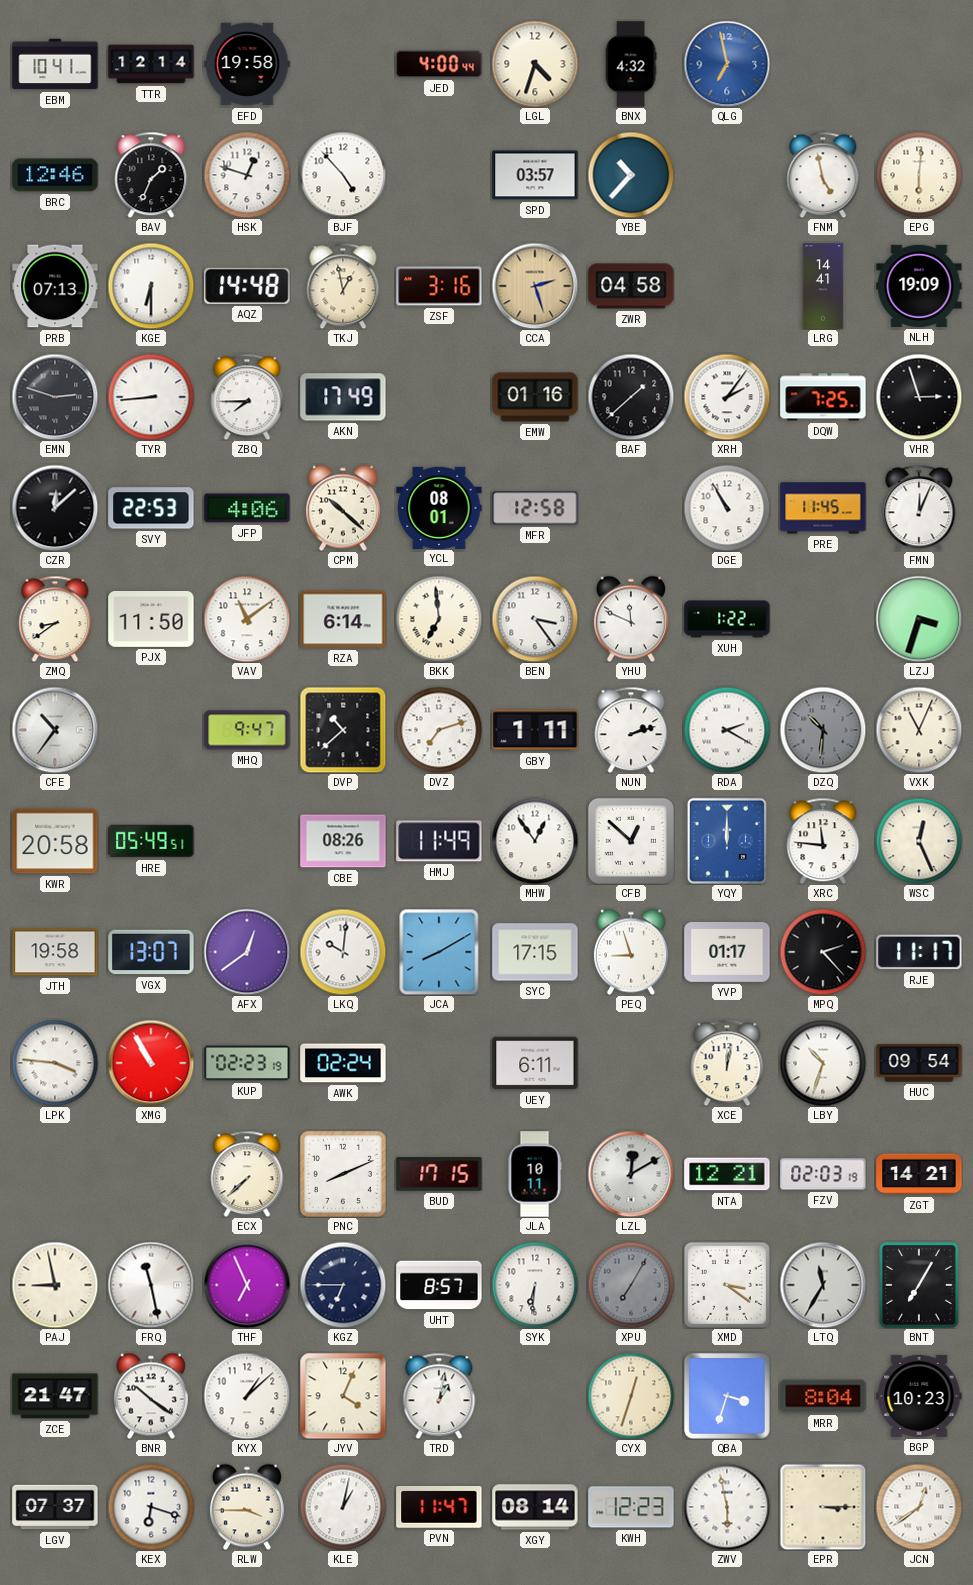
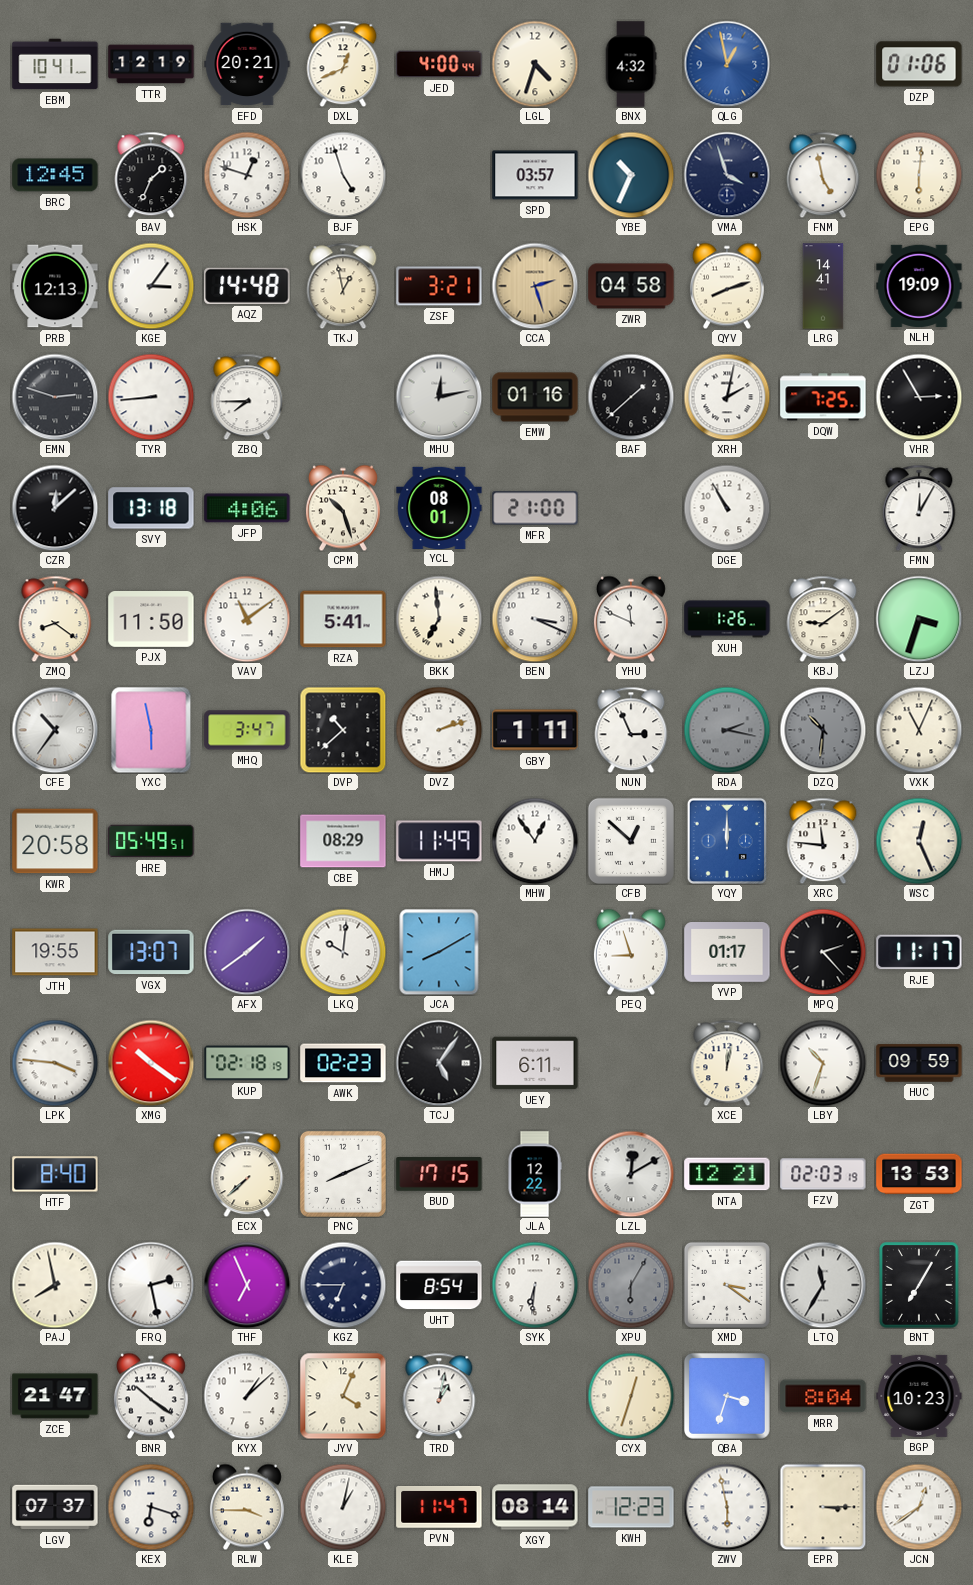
TTR: 12:14 -> 12:19
EFD: 19:58 -> 20:21
DXL: none -> 12:41
QLG: 6:58 -> 12:58
DZP: none -> 01:06
BRC: 12:46 -> 12:45
BJF: 4:53 -> 4:57
YBE: 10:37 -> 10:34
VMA: none -> 3:57
PRB: 07:13 -> 12:13
KGE: 6:30 -> 3:06
ZSF: 3:16 -> 3:21
QYV: none -> 8:12
AKN: 17:49 -> none
MHU: none -> 12:13
XRH: 2:06 -> 2:02
VHR: 2:57 -> 2:55
SVY: 22:53 -> 13:18
CPM: 10:22 -> 10:27
MFR: 12:58 -> 21:00
PRE: 11:45 -> none
FMN: 12:04 -> 12:05
ZMQ: 8:39 -> 8:21
RZA: 6:14 -> 5:41
BEN: 3:24 -> 3:19
XUH: 1:22 -> 1:26
KBJ: none -> 9:09
YXC: none -> 5:58
MHQ: 9:47 -> 3:47
DVZ: 7:12 -> 2:12
NUN: 2:12 -> 2:56
RDA: 2:20 -> 2:17
RDA dial: white -> grey
CBE: 08:26 -> 08:29
JTH: 19:58 -> 19:55
AFX: 12:39 -> 1:39
SYC: 17:15 -> none
XMG: 10:55 -> 10:21
KUP: 02:23 -> 02:18
AWK: 02:24 -> 02:23
TCJ: none -> 5:06
HUC: 09:54 -> 09:59
HTF: none -> 8:40
JLA: 10:11 -> 12:22
ZGT: 14:21 -> 13:53
PAJ: 8:58 -> 7:58
FRQ: 11:28 -> 2:28
UHT: 8:57 -> 8:54
XPU: 7:05 -> 6:05
